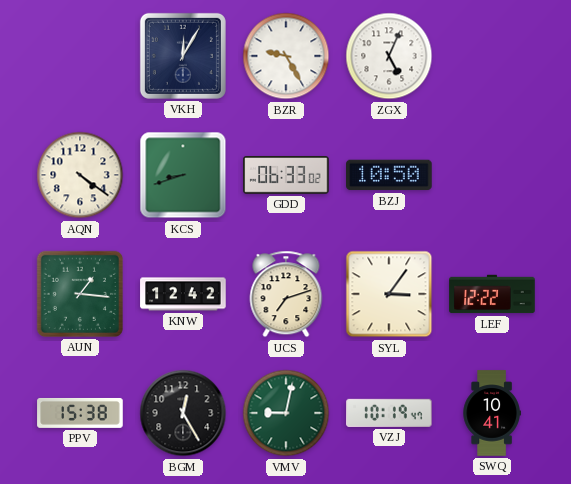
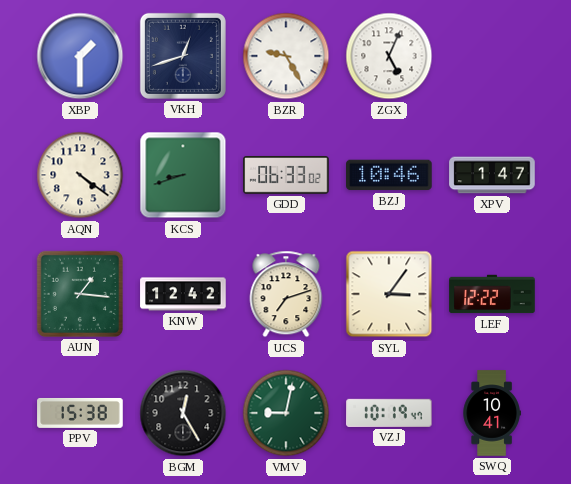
XBP: none -> 1:30
VKH: 12:05 -> 12:42
BZJ: 10:50 -> 10:46
XPV: none -> 1:47
